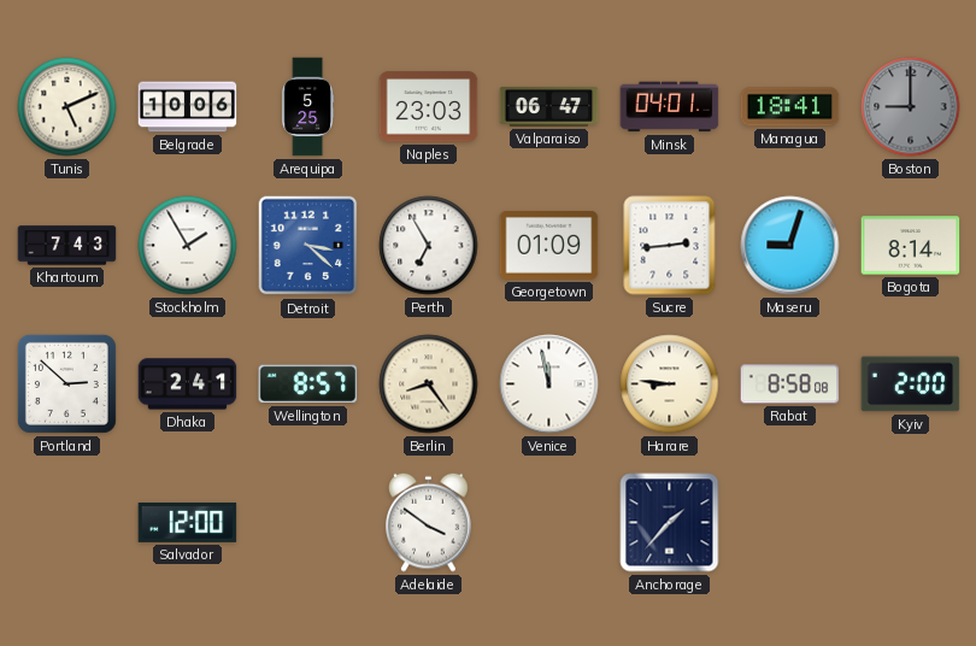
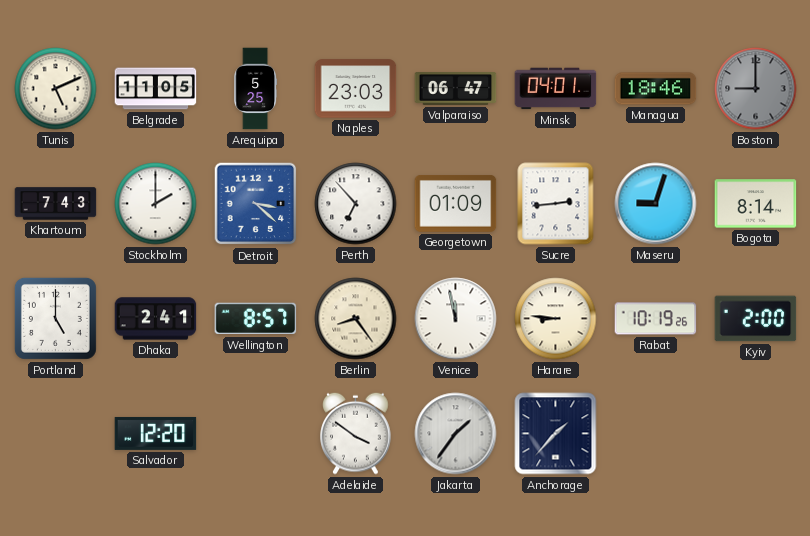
Belgrade: 10:06 -> 11:05
Managua: 18:41 -> 18:46
Stockholm: 1:55 -> 2:00
Perth: 6:55 -> 6:53
Portland: 2:52 -> 5:00
Rabat: 8:58 -> 10:19
Salvador: 12:00 -> 12:20
Jakarta: none -> 1:36
